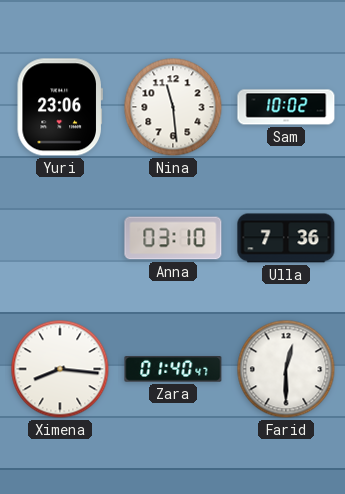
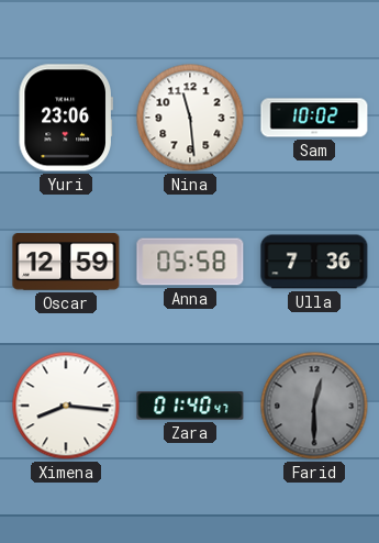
Oscar: none -> 12:59
Anna: 03:10 -> 05:58
Farid dial: white -> grey
